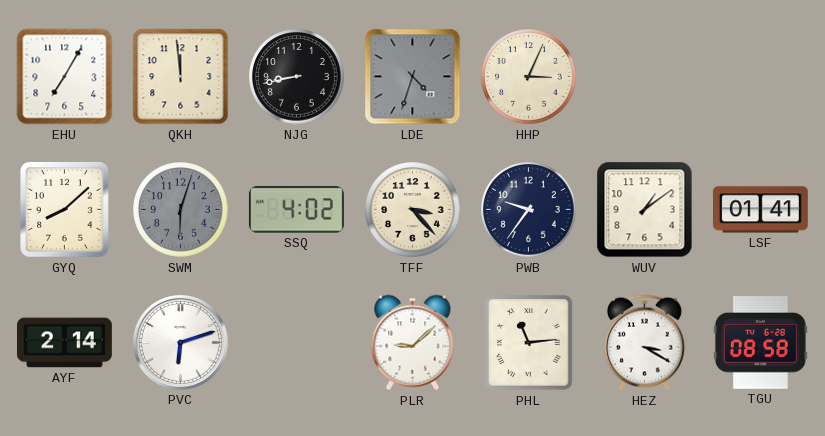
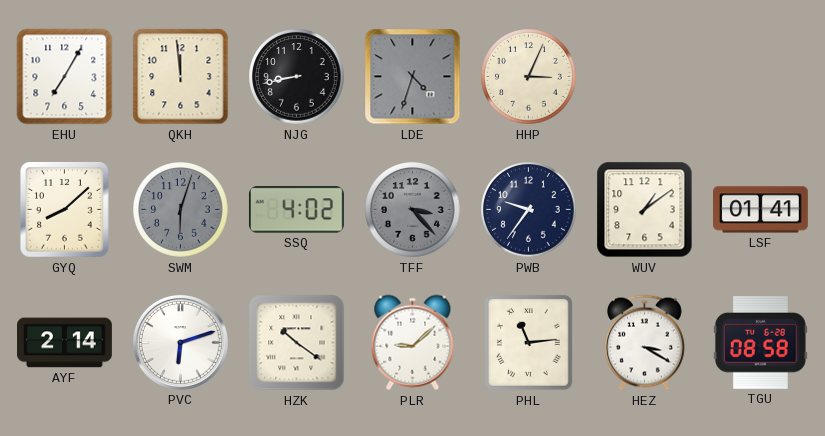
TFF dial: cream -> grey
HZK: none -> 10:21
